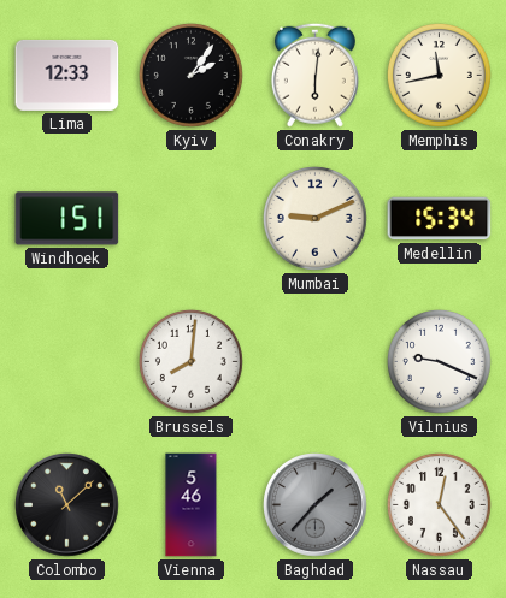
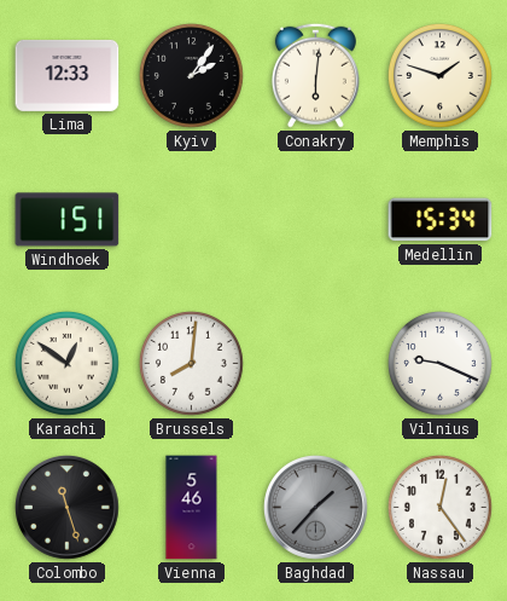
Memphis: 11:43 -> 1:48
Mumbai: 9:11 -> none
Karachi: none -> 12:51
Colombo: 11:08 -> 11:27
